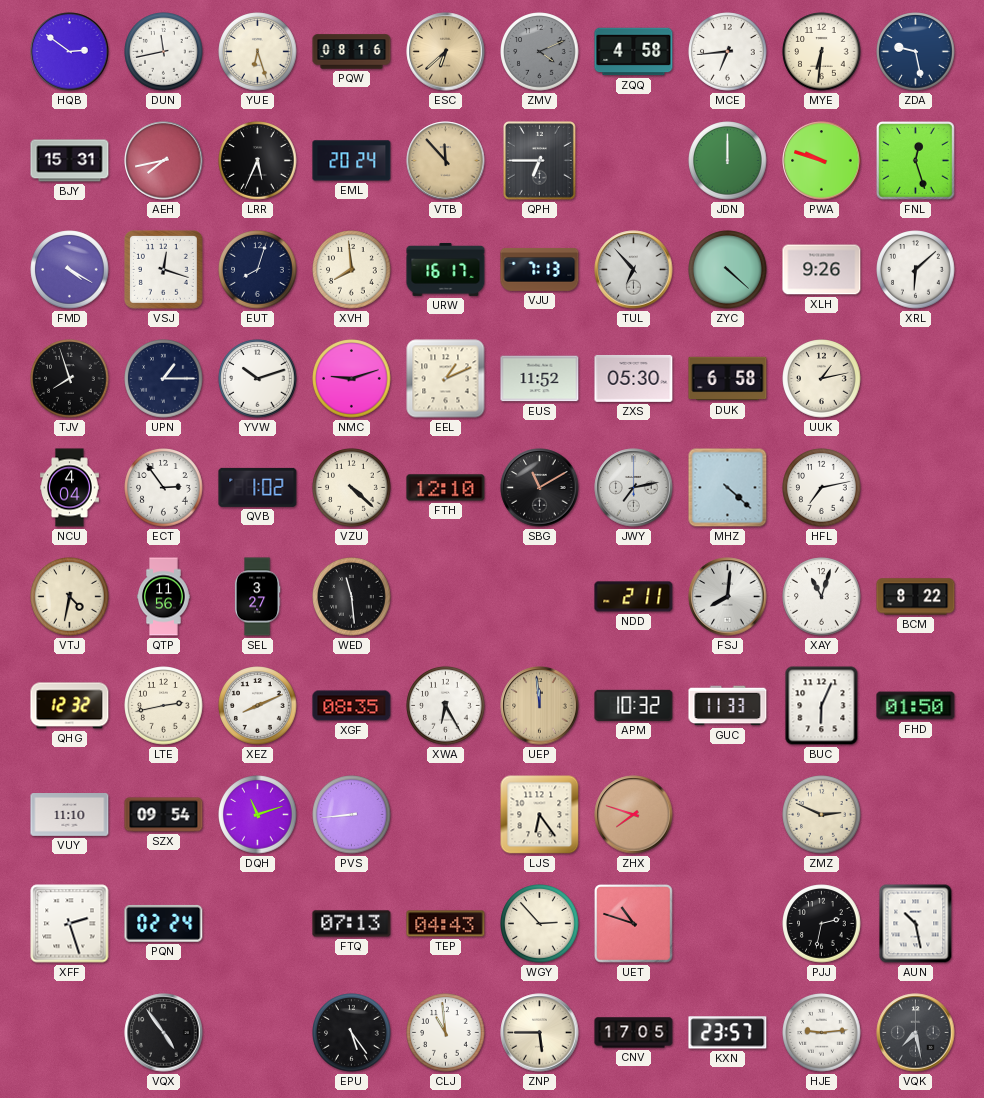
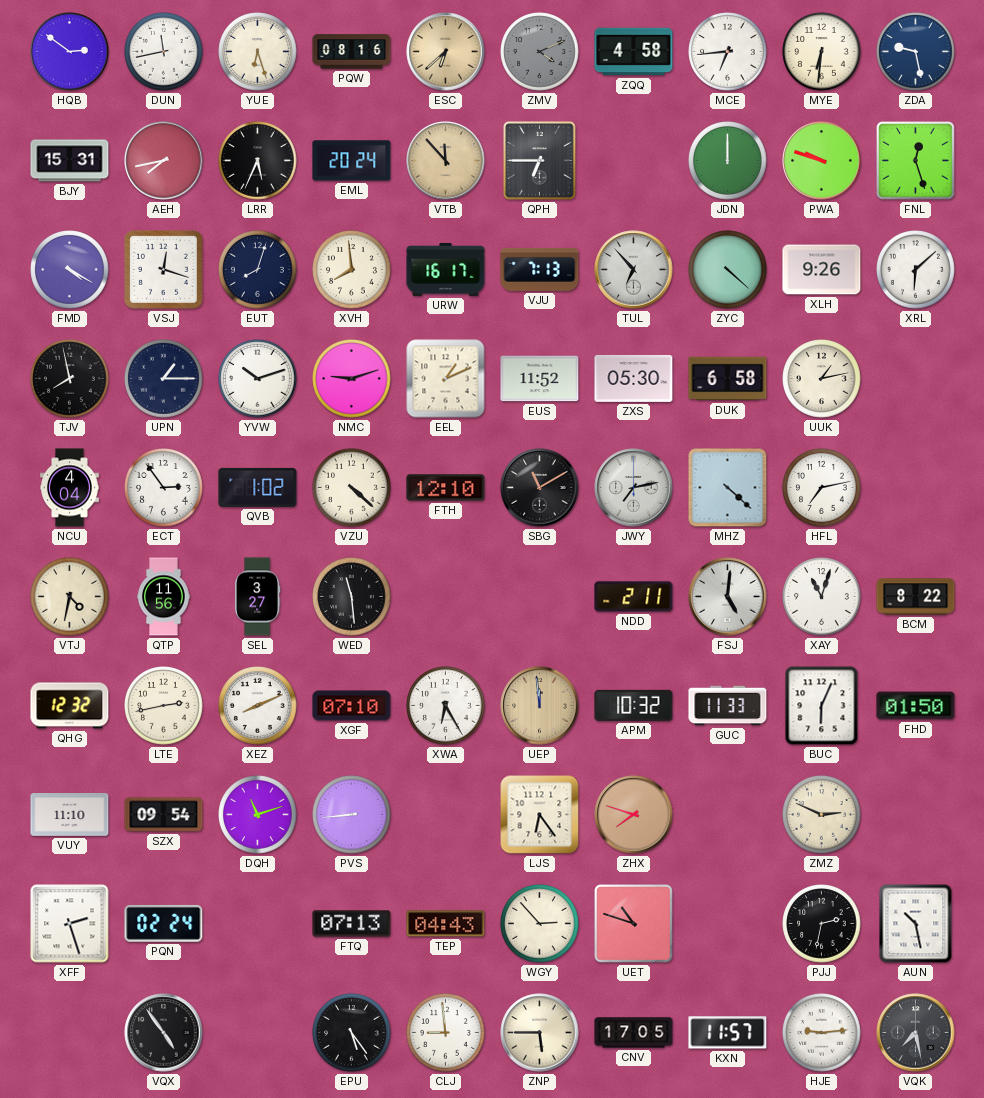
TJV: 7:57 -> 7:58
FSJ: 8:01 -> 5:01
XGF: 08:35 -> 07:10
CLJ: 10:59 -> 8:59
KXN: 23:57 -> 11:57
